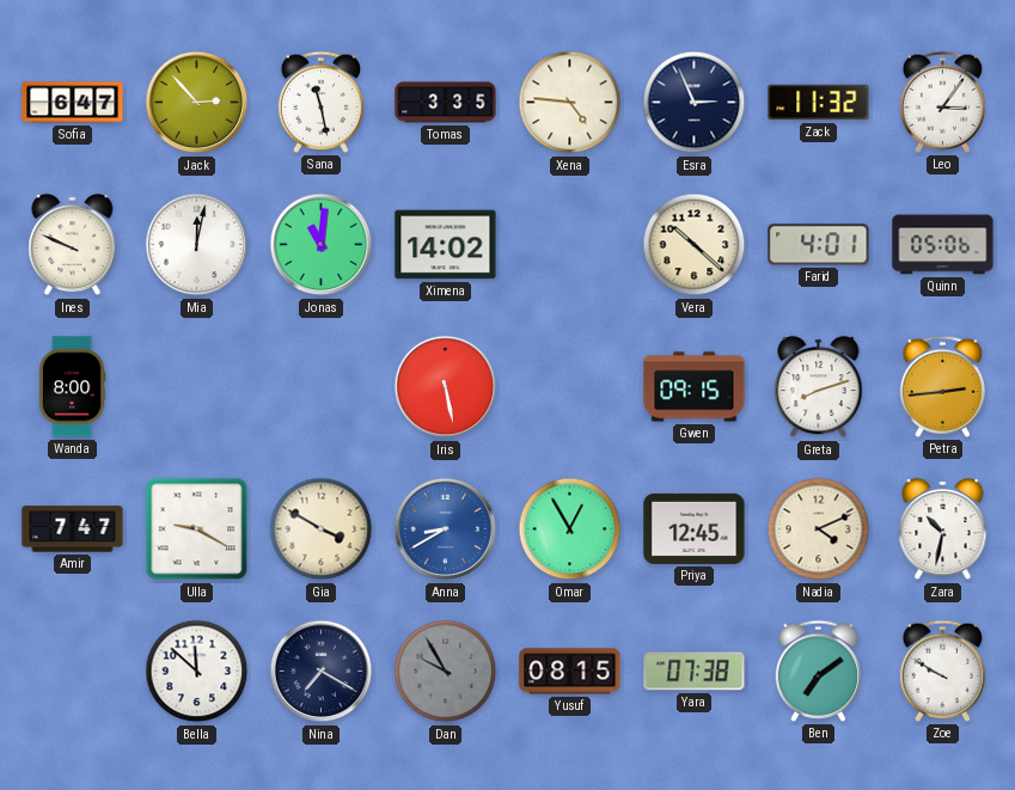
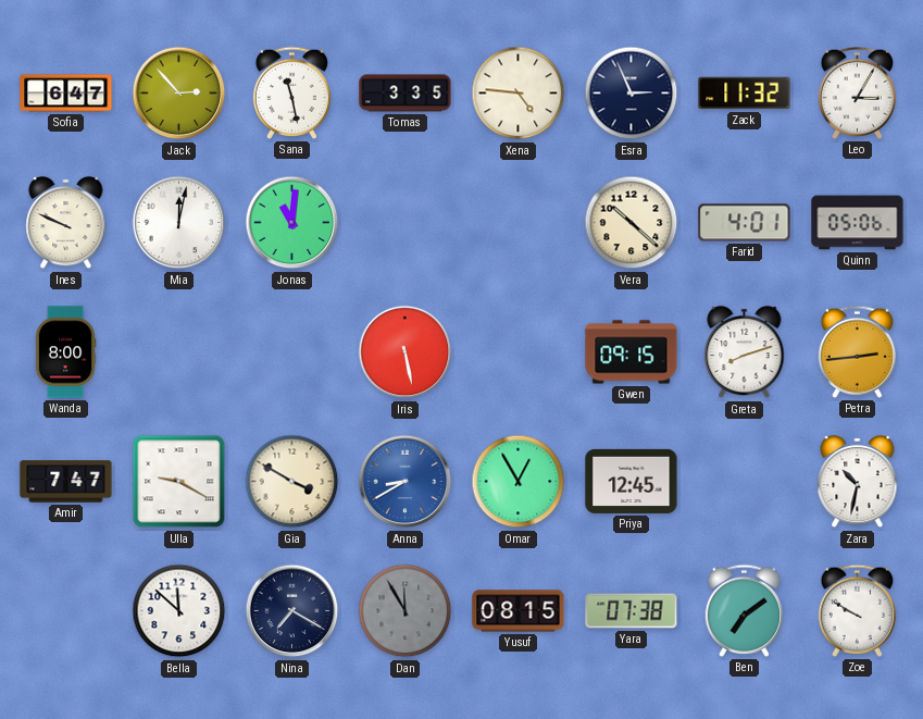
Leo: 3:06 -> 3:05
Ximena: 14:02 -> none
Nadia: 4:11 -> none
Dan: 9:55 -> 11:55
